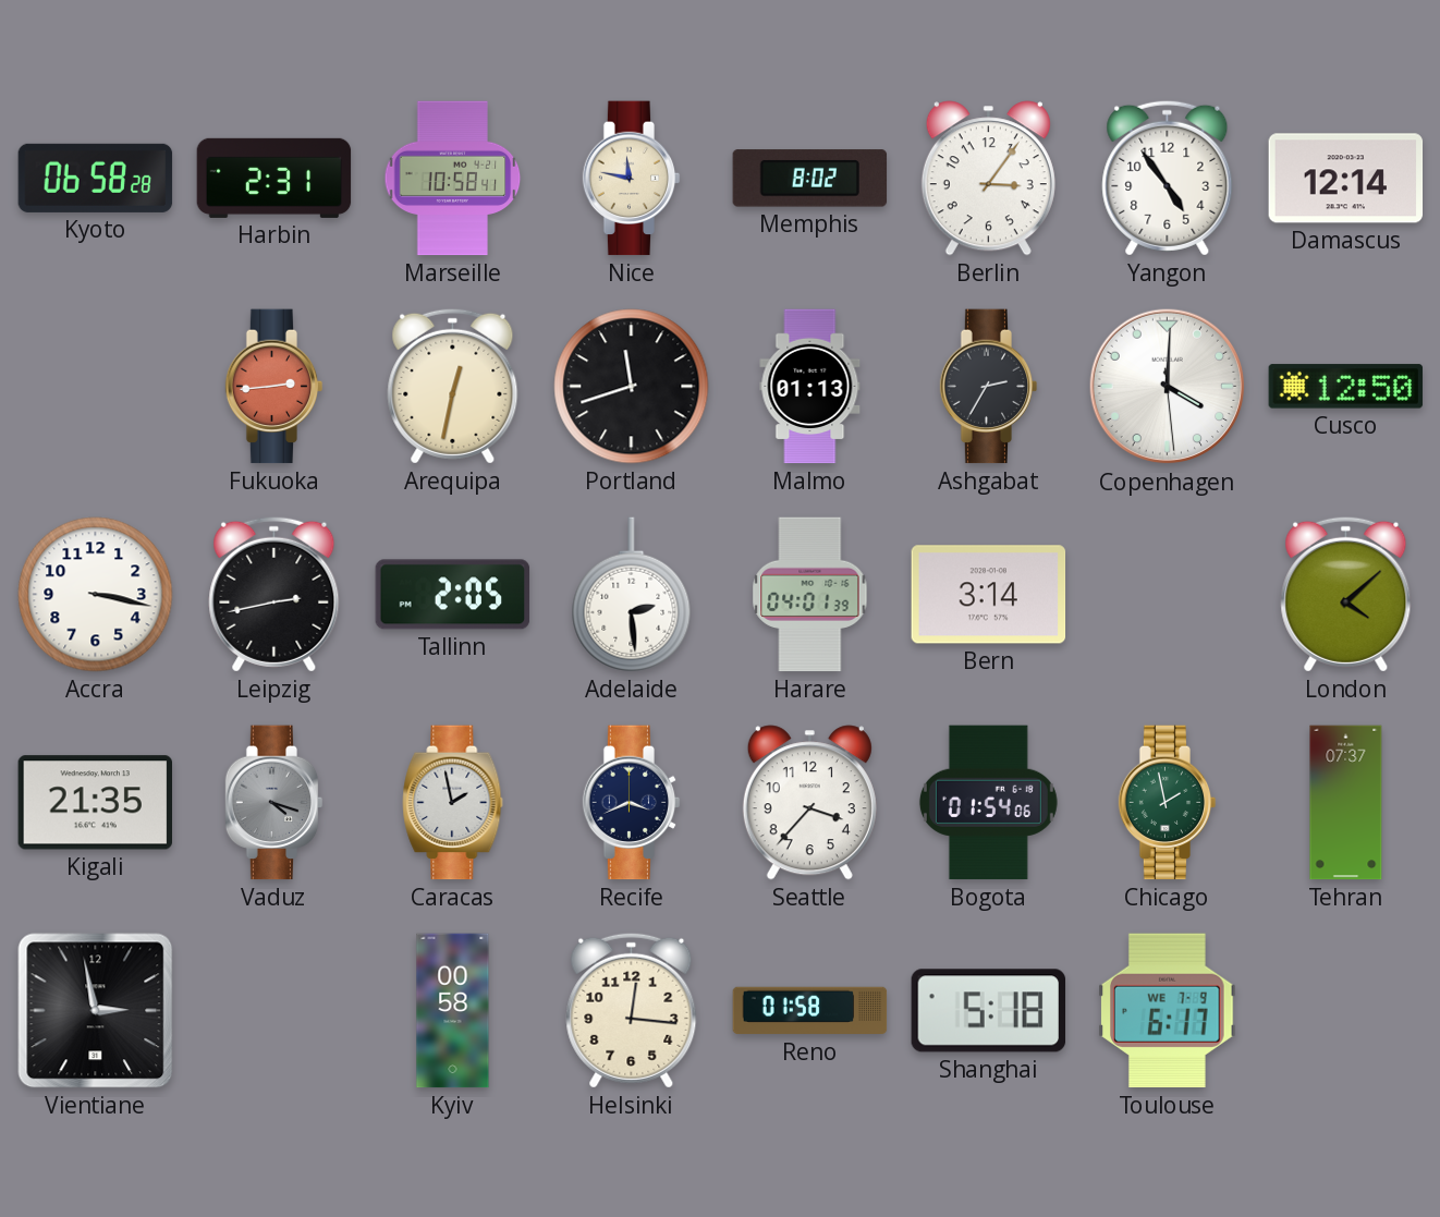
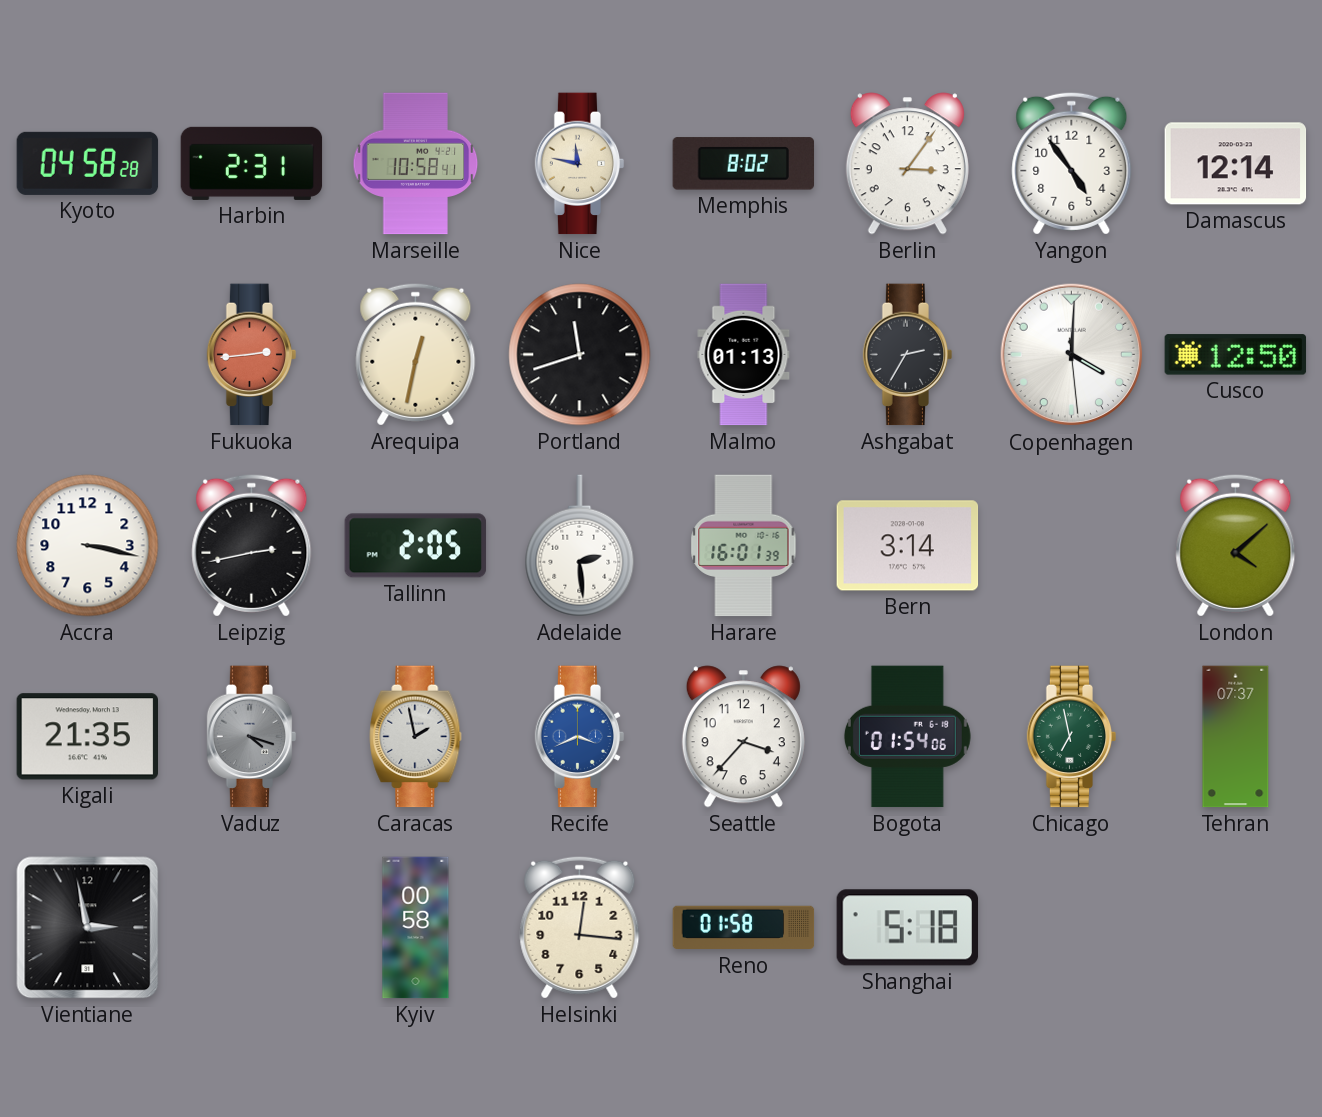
Kyoto: 06:58 -> 04:58
Harare: 04:01 -> 16:01
Recife dial: navy -> blue
Chicago: 1:58 -> 6:58
Toulouse: 6:17 -> none
